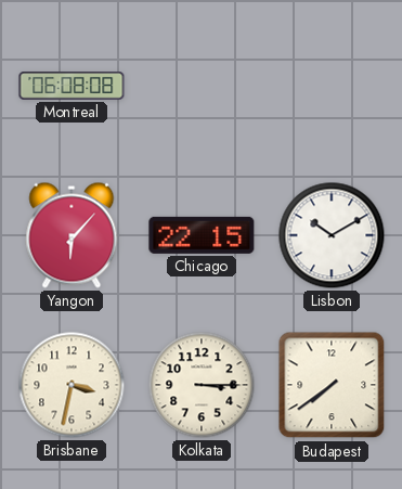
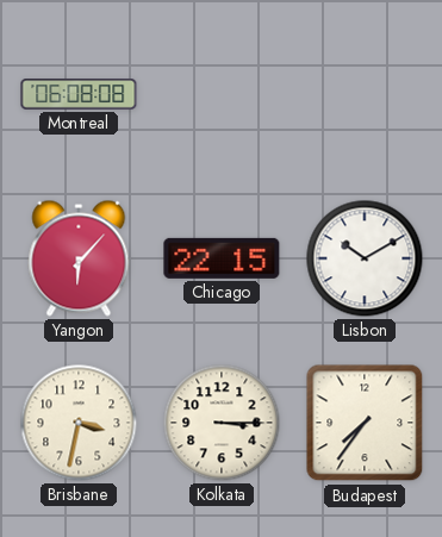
Budapest: 7:39 -> 7:36
